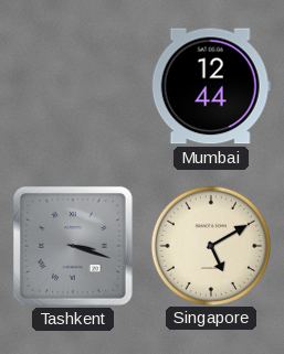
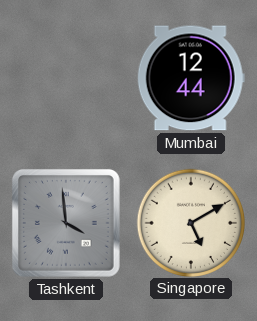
Tashkent: 3:18 -> 3:59
